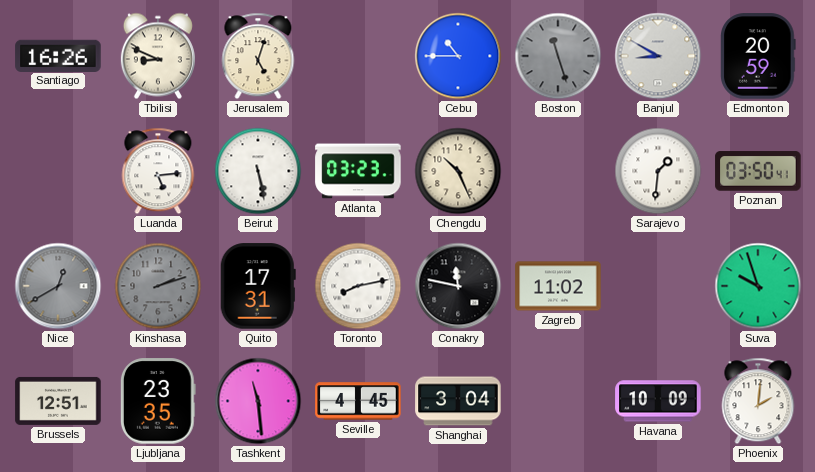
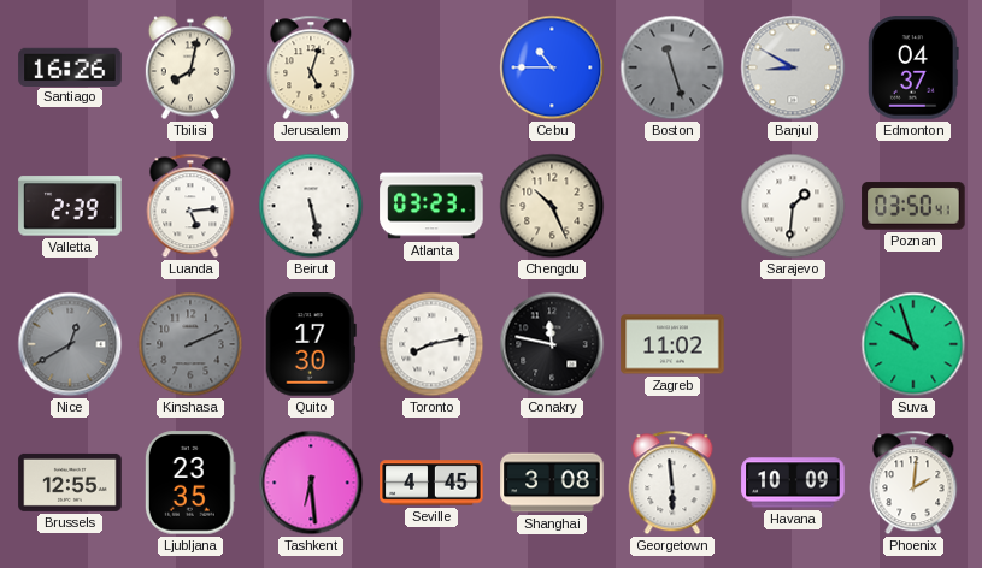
Tbilisi: 8:49 -> 8:02
Edmonton: 20:59 -> 04:37
Valletta: none -> 2:39
Kinshasa: 2:12 -> 2:11
Quito: 17:31 -> 17:30
Brussels: 12:51 -> 12:55
Tashkent: 11:29 -> 6:29
Shanghai: 3:04 -> 3:08
Georgetown: none -> 5:59
